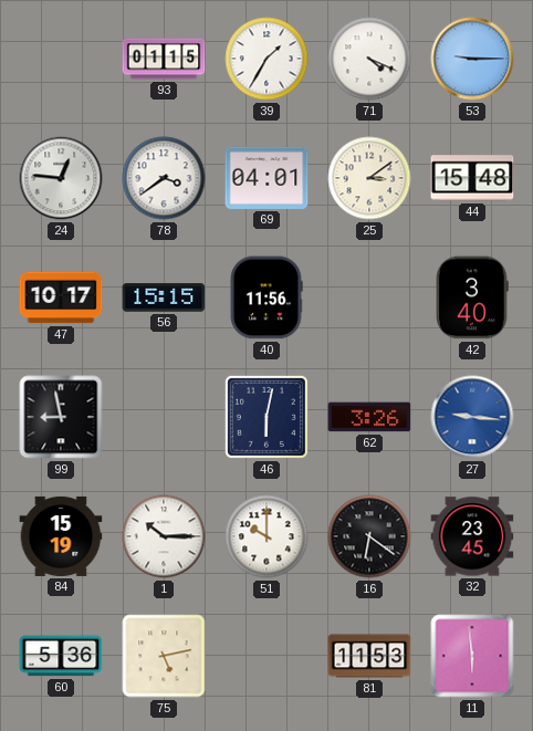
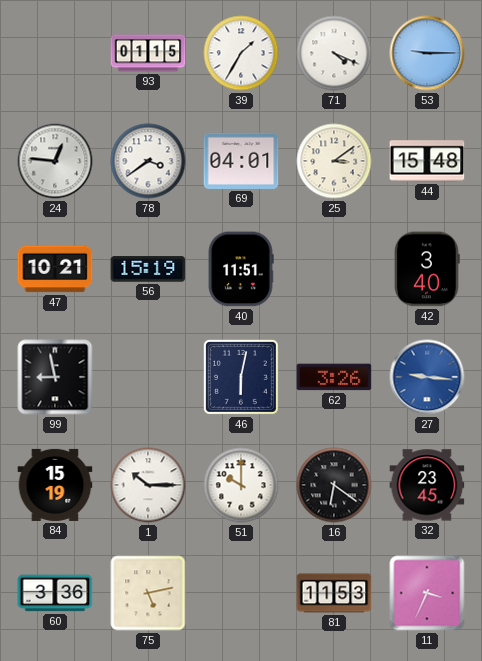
47: 10:17 -> 10:21
56: 15:15 -> 15:19
40: 11:56 -> 11:51
60: 5:36 -> 3:36
11: 5:59 -> 3:34
